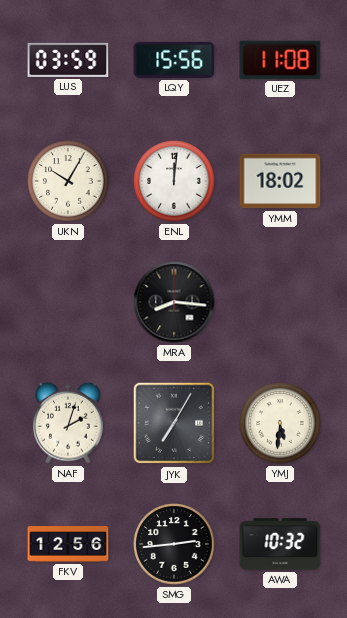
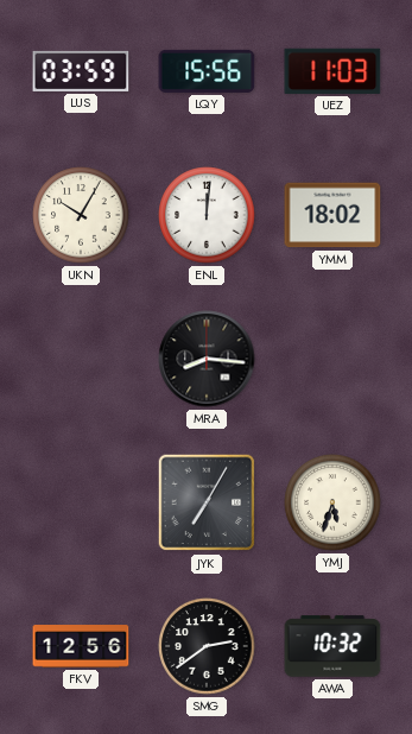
UEZ: 11:08 -> 11:03
NAF: 2:03 -> none
YMJ: 5:31 -> 5:33
SMG: 2:44 -> 2:39
